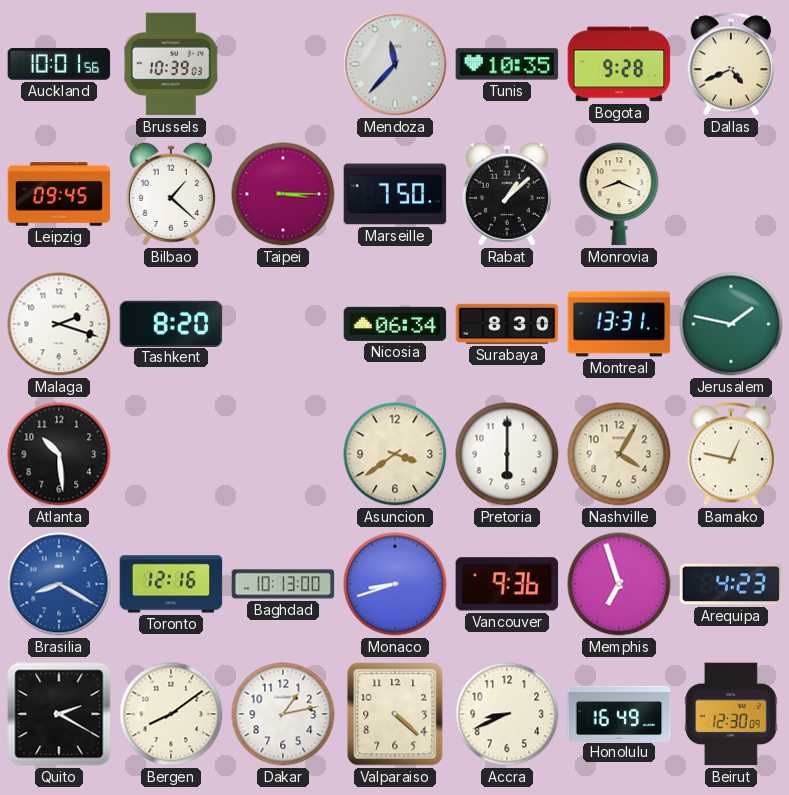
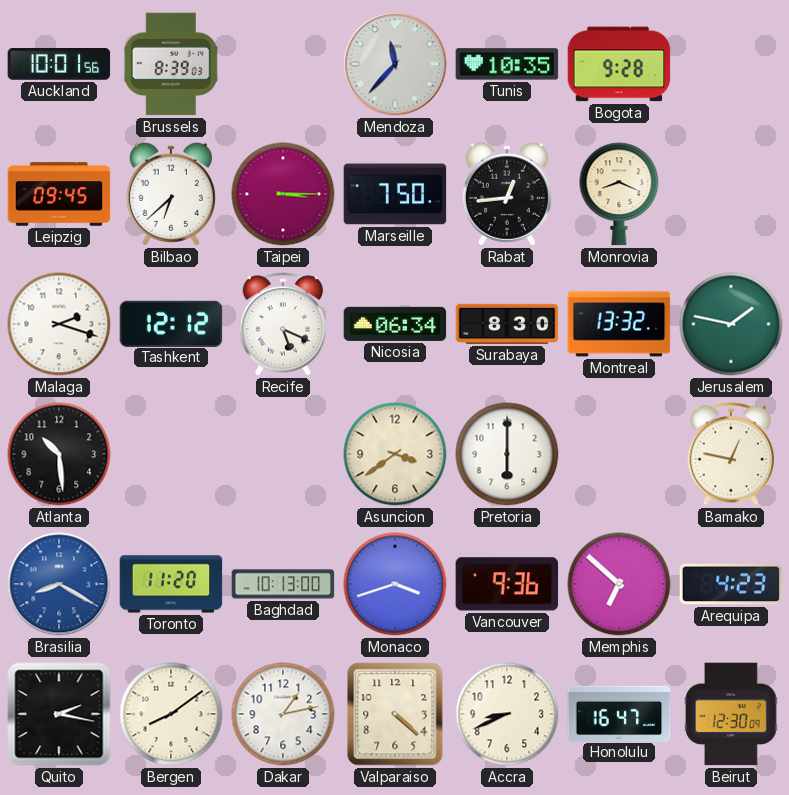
Brussels: 10:39 -> 8:39
Dallas: 4:41 -> none
Bilbao: 1:22 -> 6:38
Rabat: 1:08 -> 12:44
Tashkent: 8:20 -> 12:12
Recife: none -> 5:19
Montreal: 13:31 -> 13:32
Nashville: 4:05 -> none
Toronto: 12:16 -> 11:20
Monaco: 8:42 -> 3:42
Memphis: 6:57 -> 6:52
Quito: 2:20 -> 2:17
Honolulu: 16:49 -> 16:47
